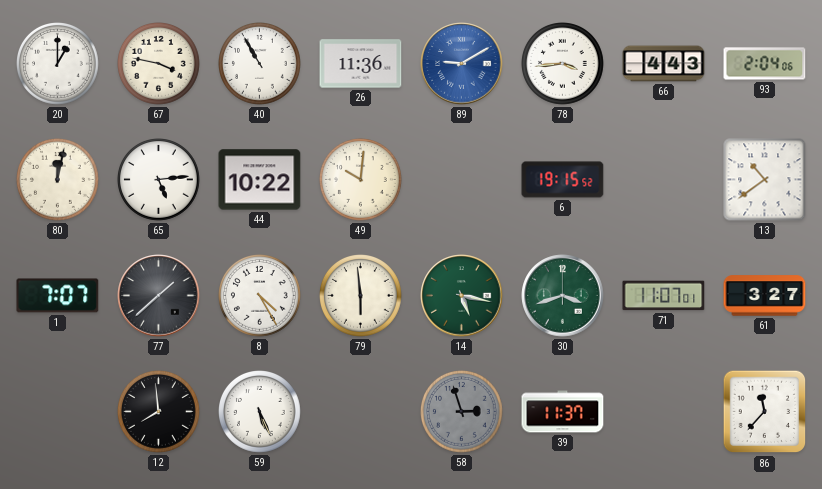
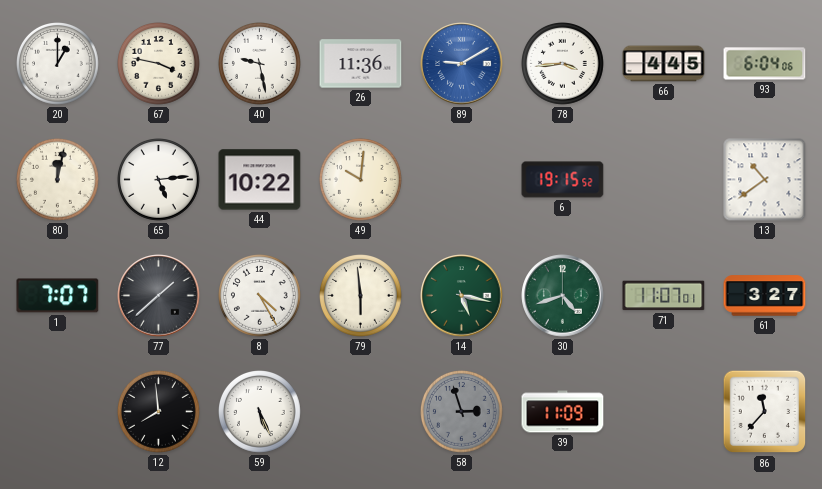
40: 10:55 -> 9:28
66: 4:43 -> 4:45
93: 2:04 -> 6:04
30: 3:42 -> 4:42
39: 11:37 -> 11:09
